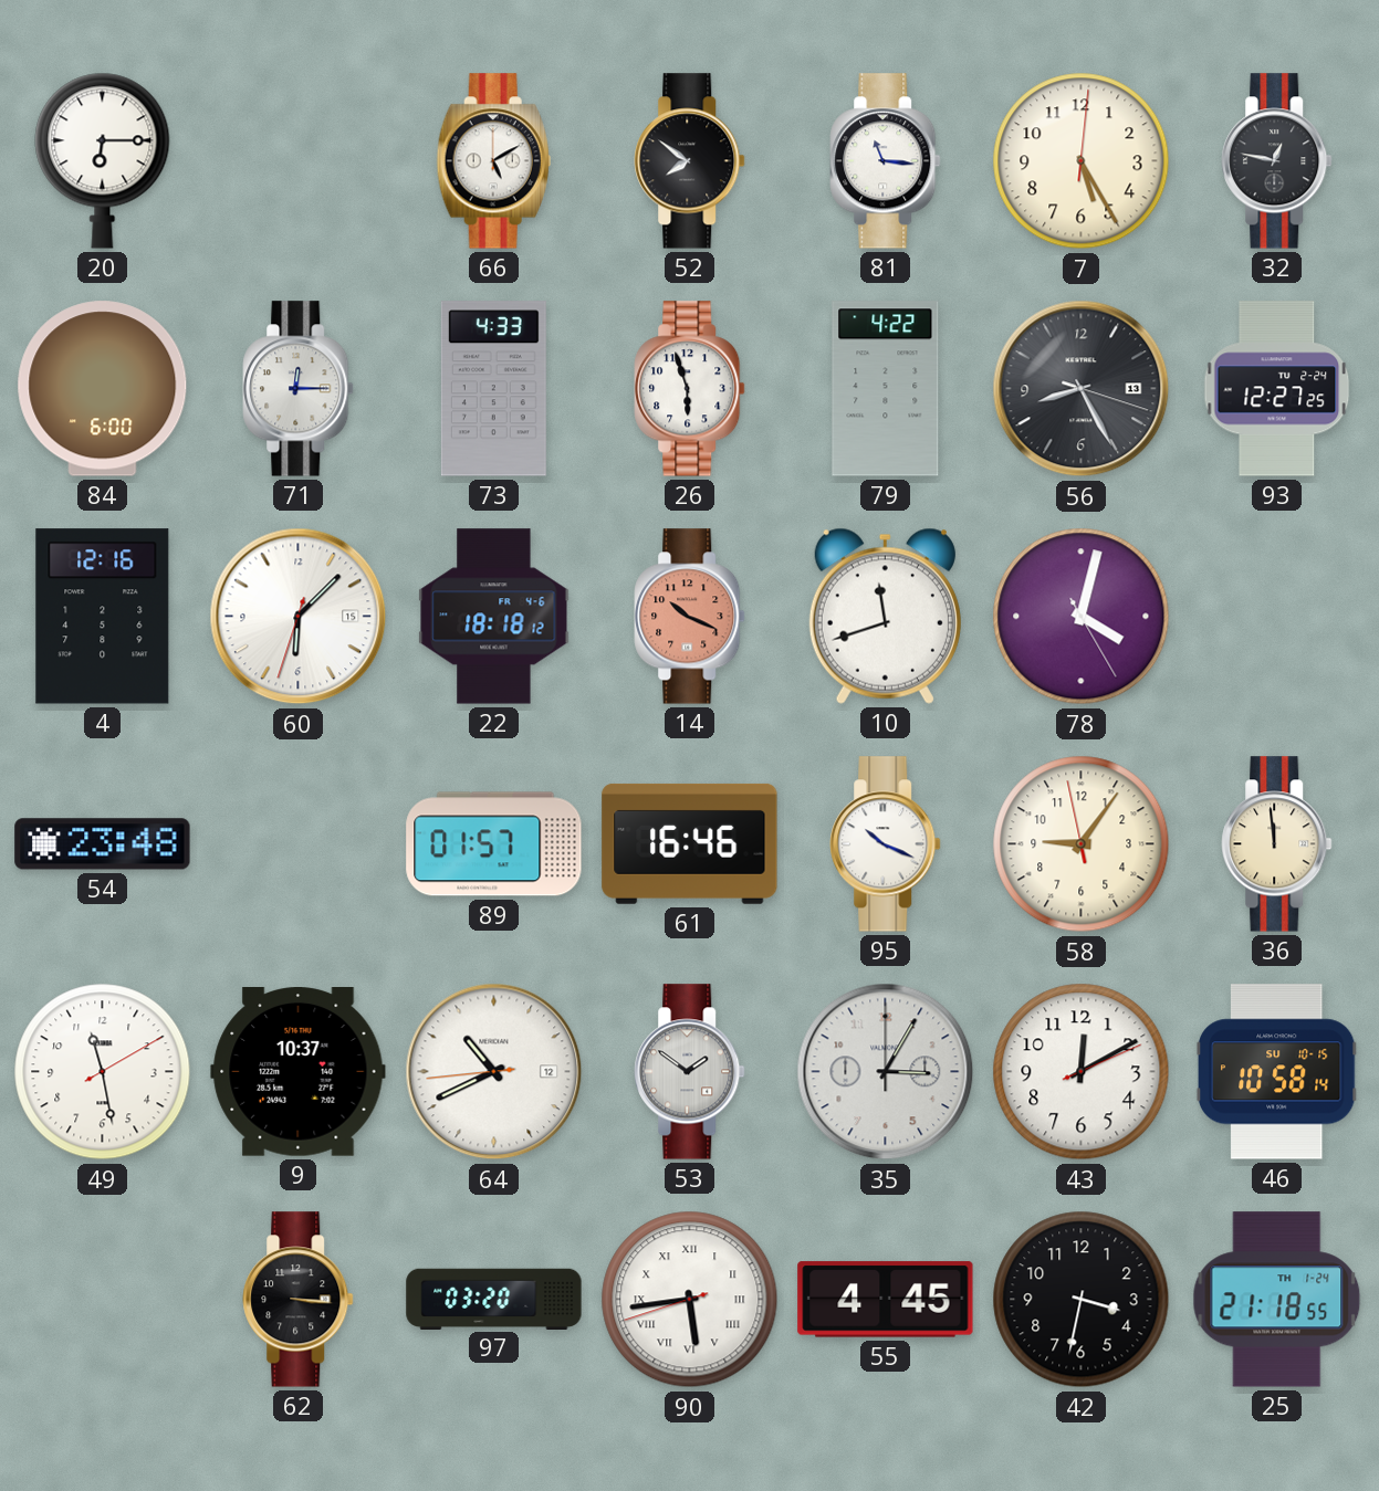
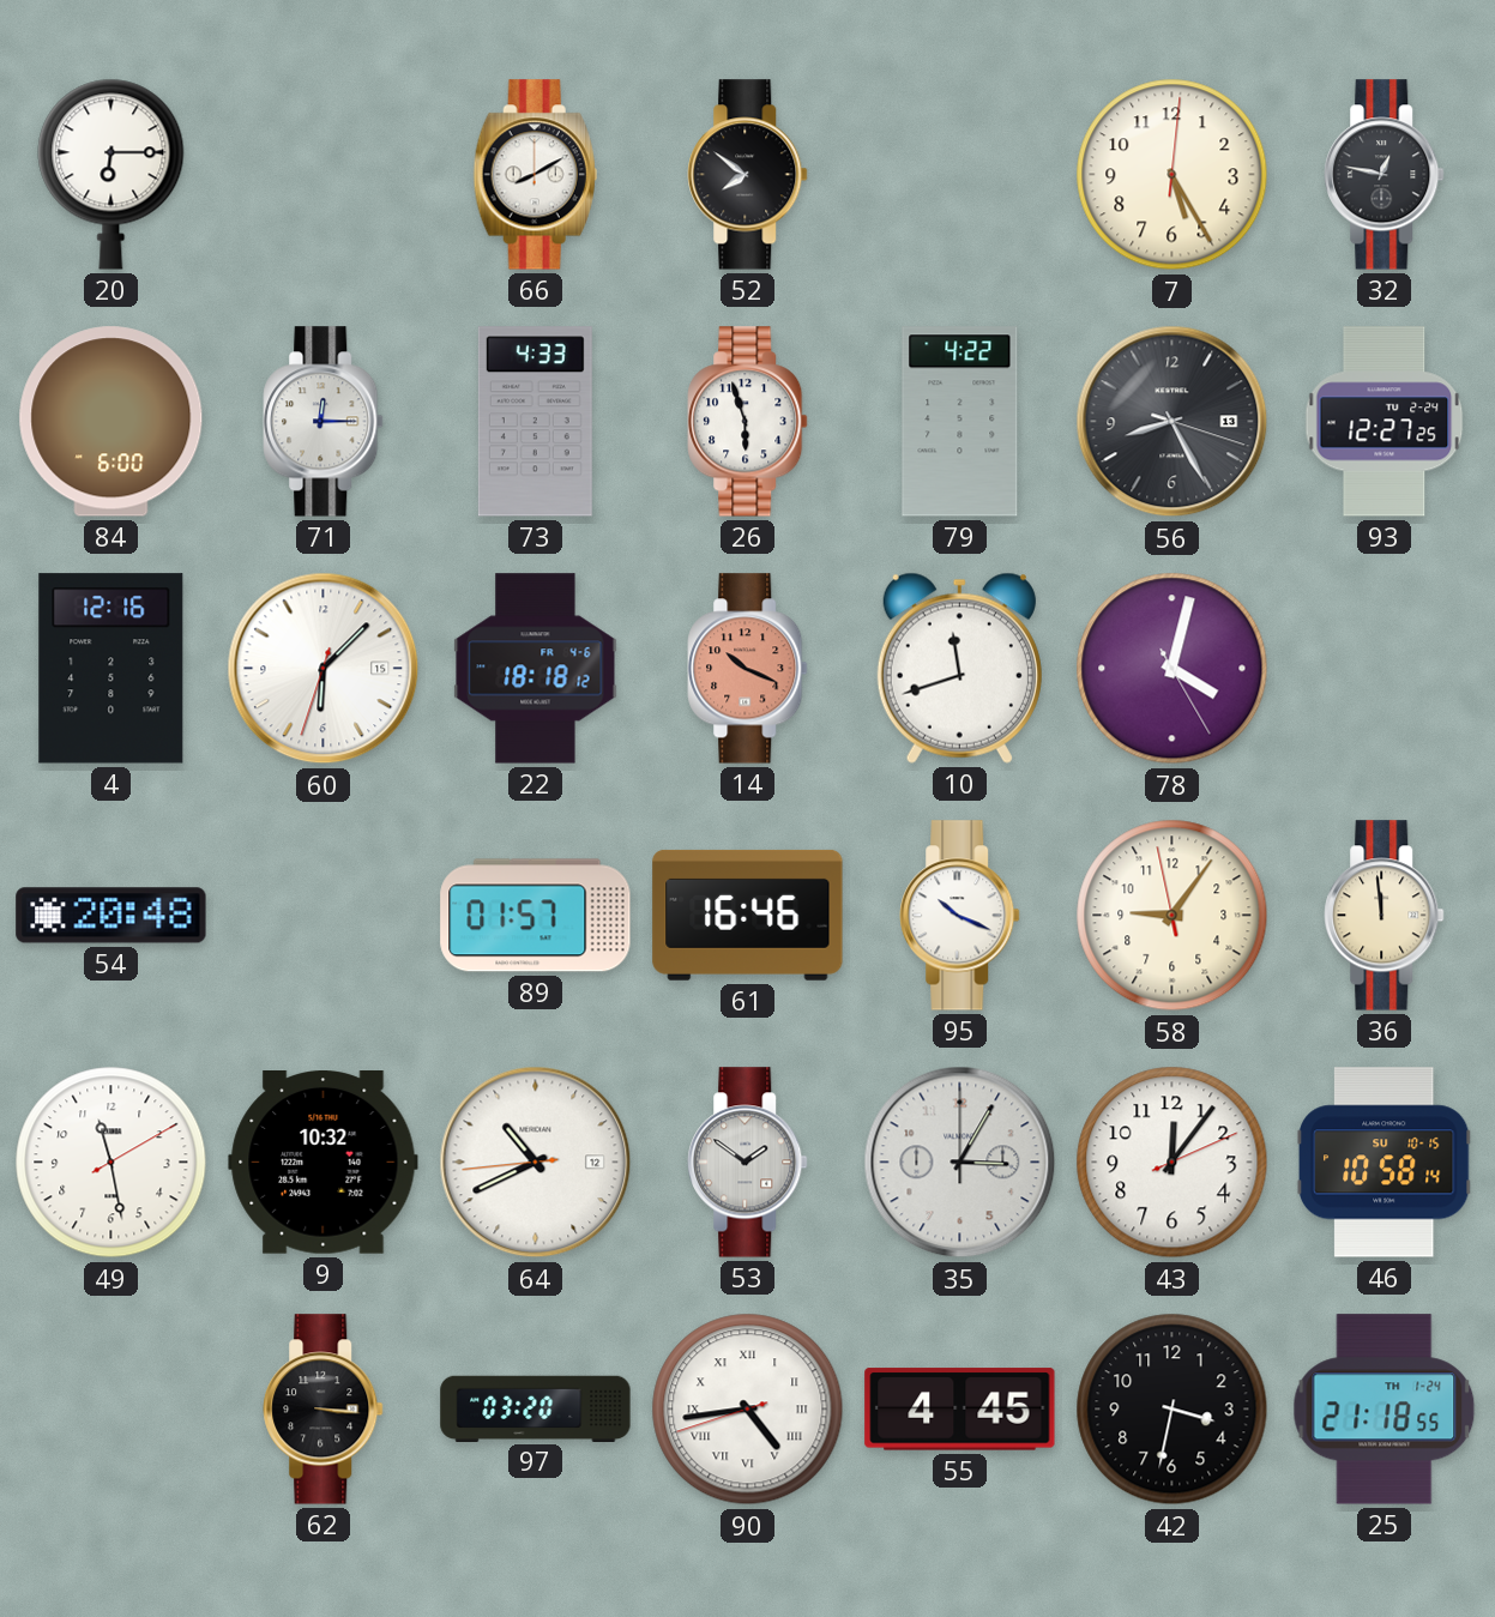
66: 5:10 -> 8:10
81: 11:16 -> none
54: 23:48 -> 20:48
9: 10:37 -> 10:32
43: 12:10 -> 12:06
90: 5:43 -> 4:43
